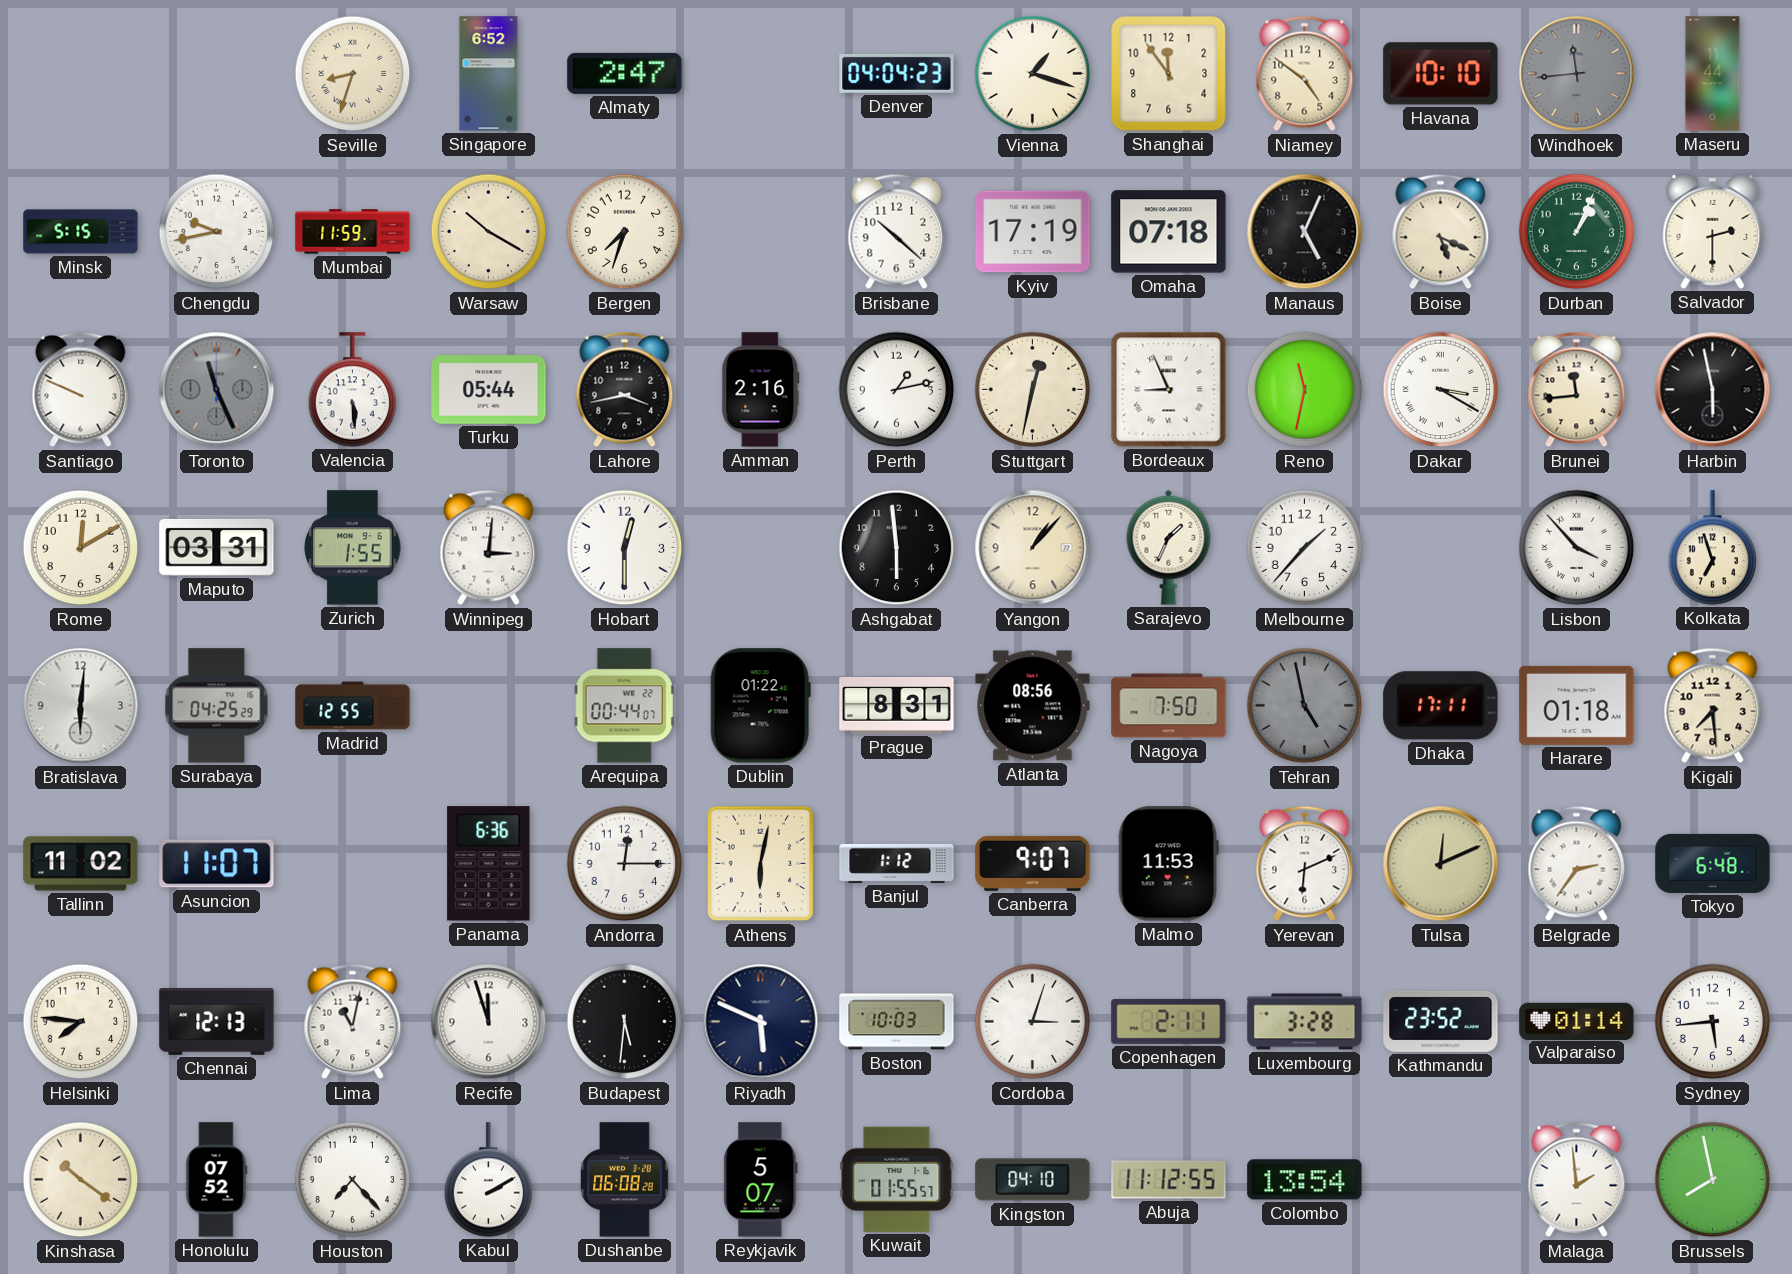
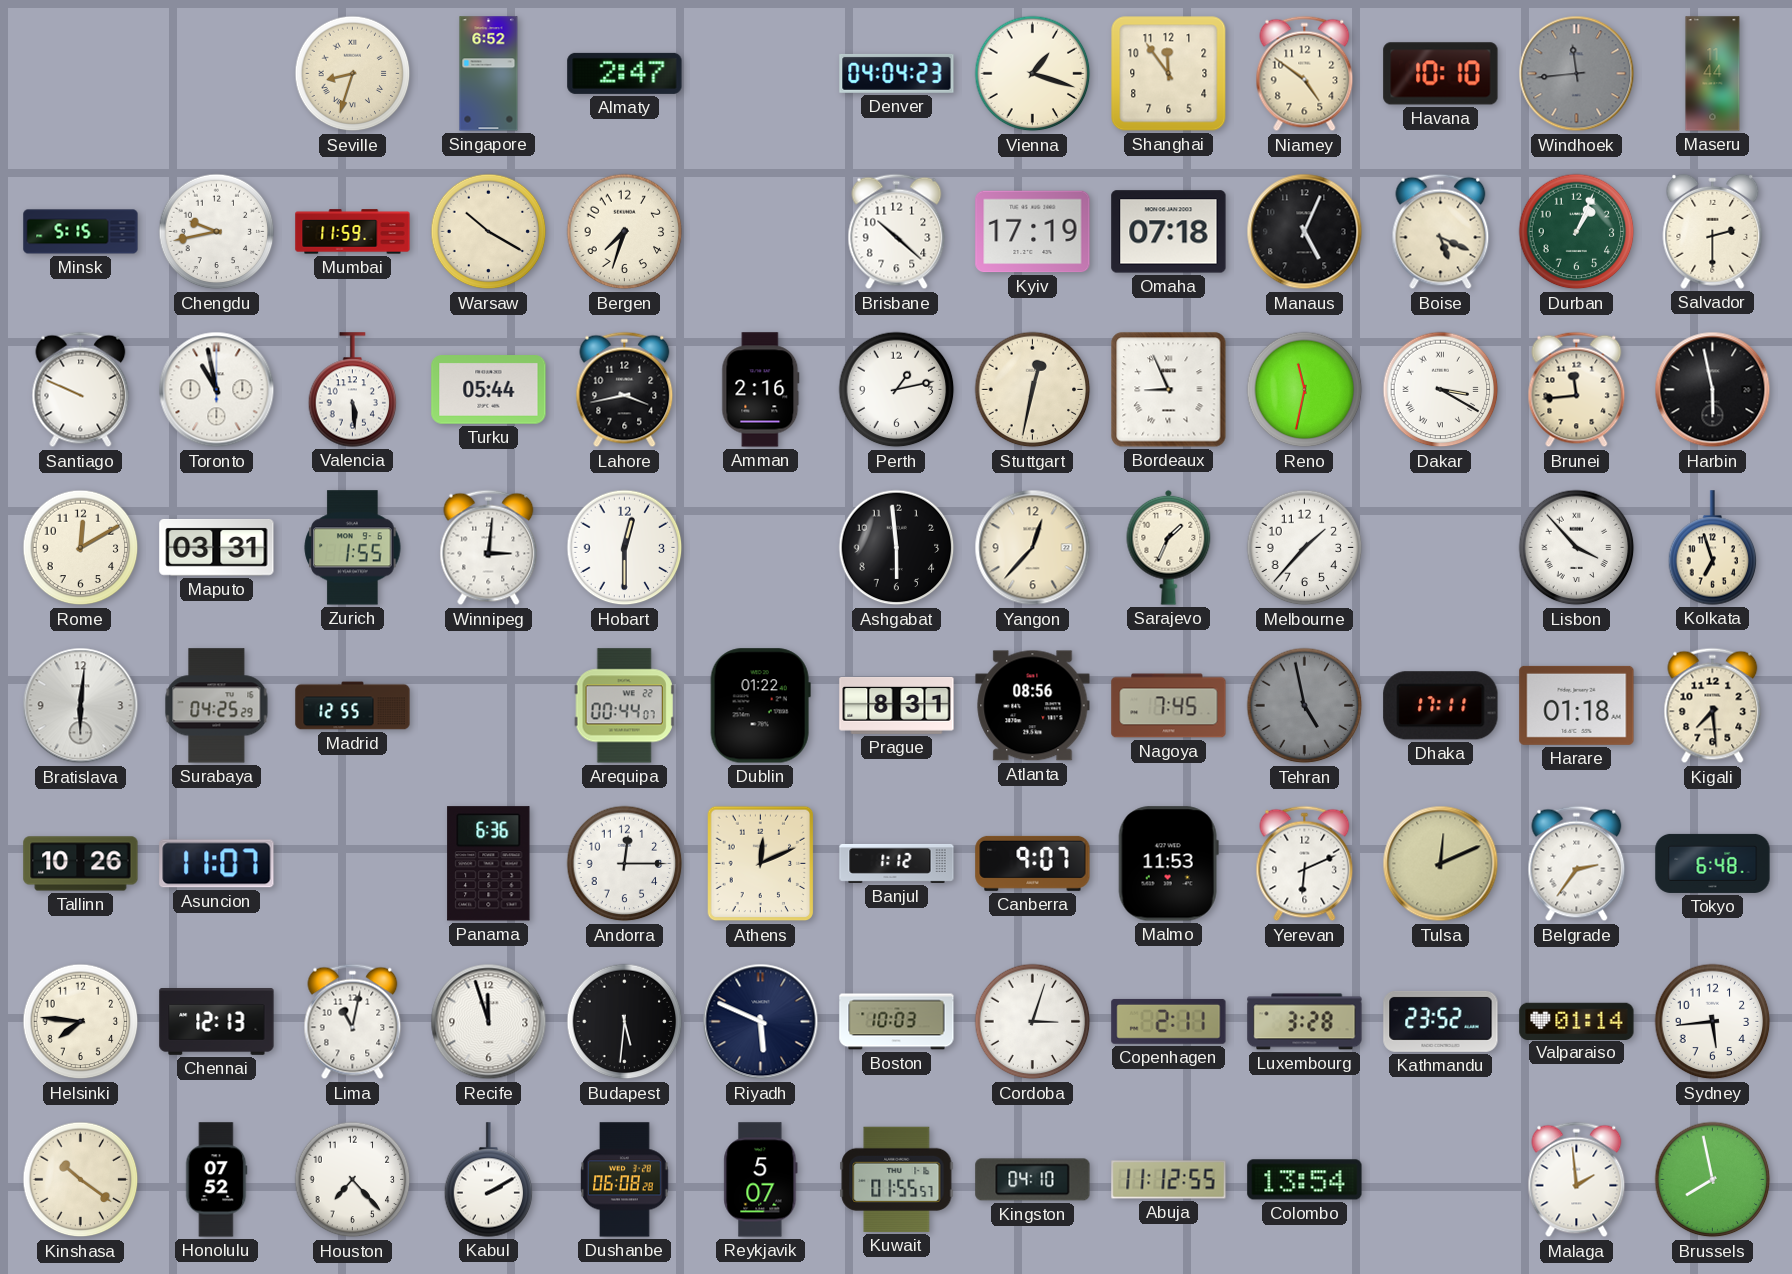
Toronto: 11:26 -> 10:58
Toronto dial: grey -> white
Yangon: 1:07 -> 12:37
Nagoya: 7:50 -> 7:45
Tallinn: 11:02 -> 10:26
Athens: 6:02 -> 12:11
